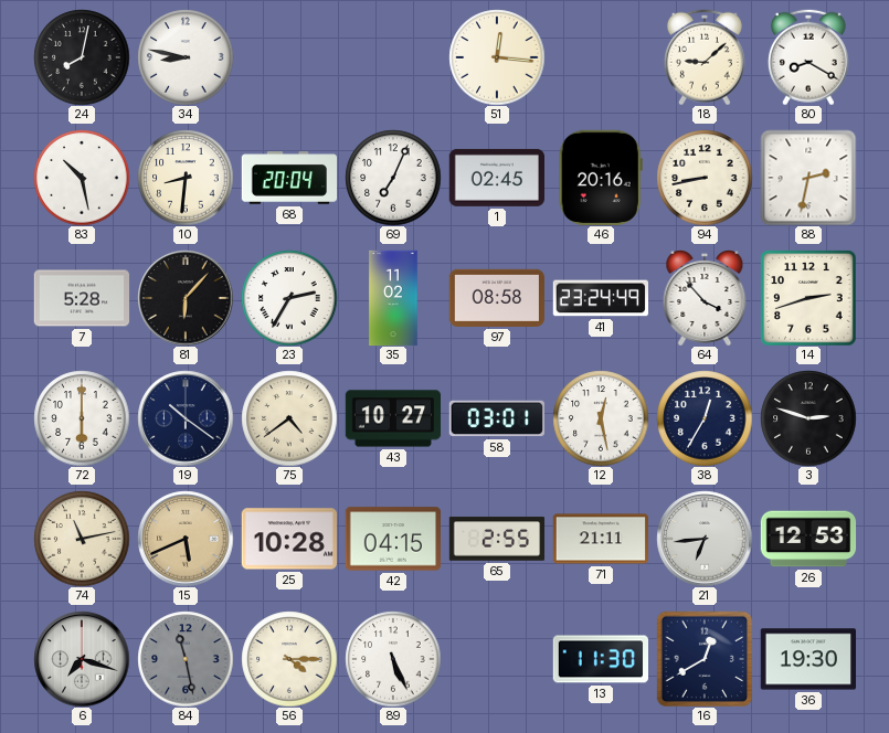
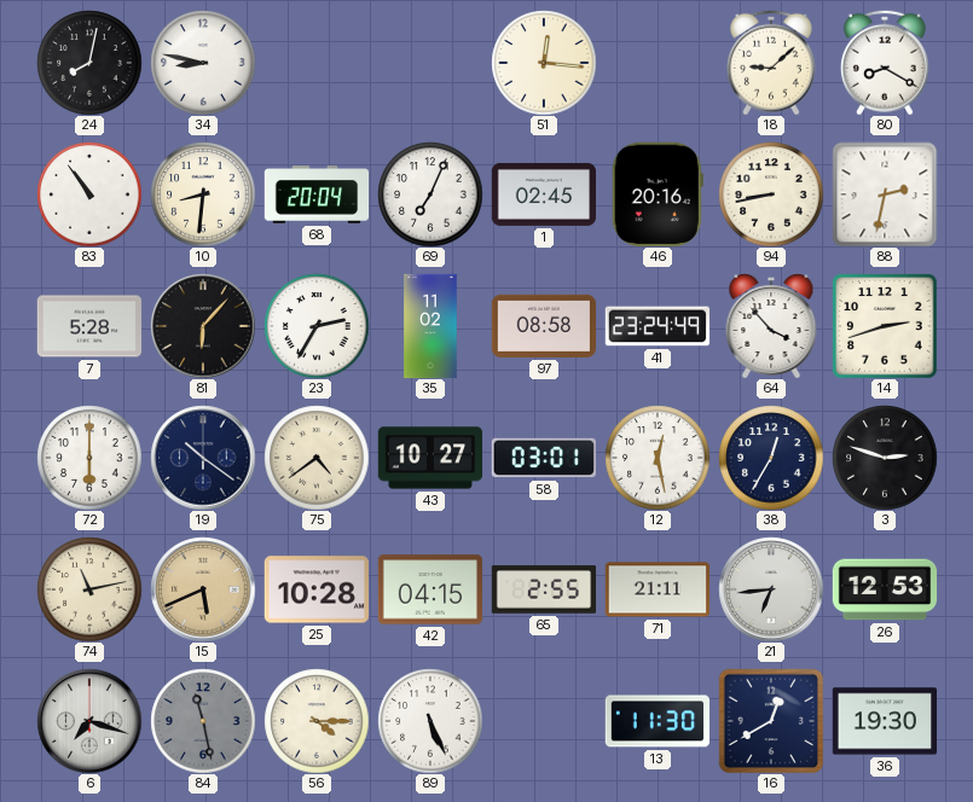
83: 10:28 -> 10:54
